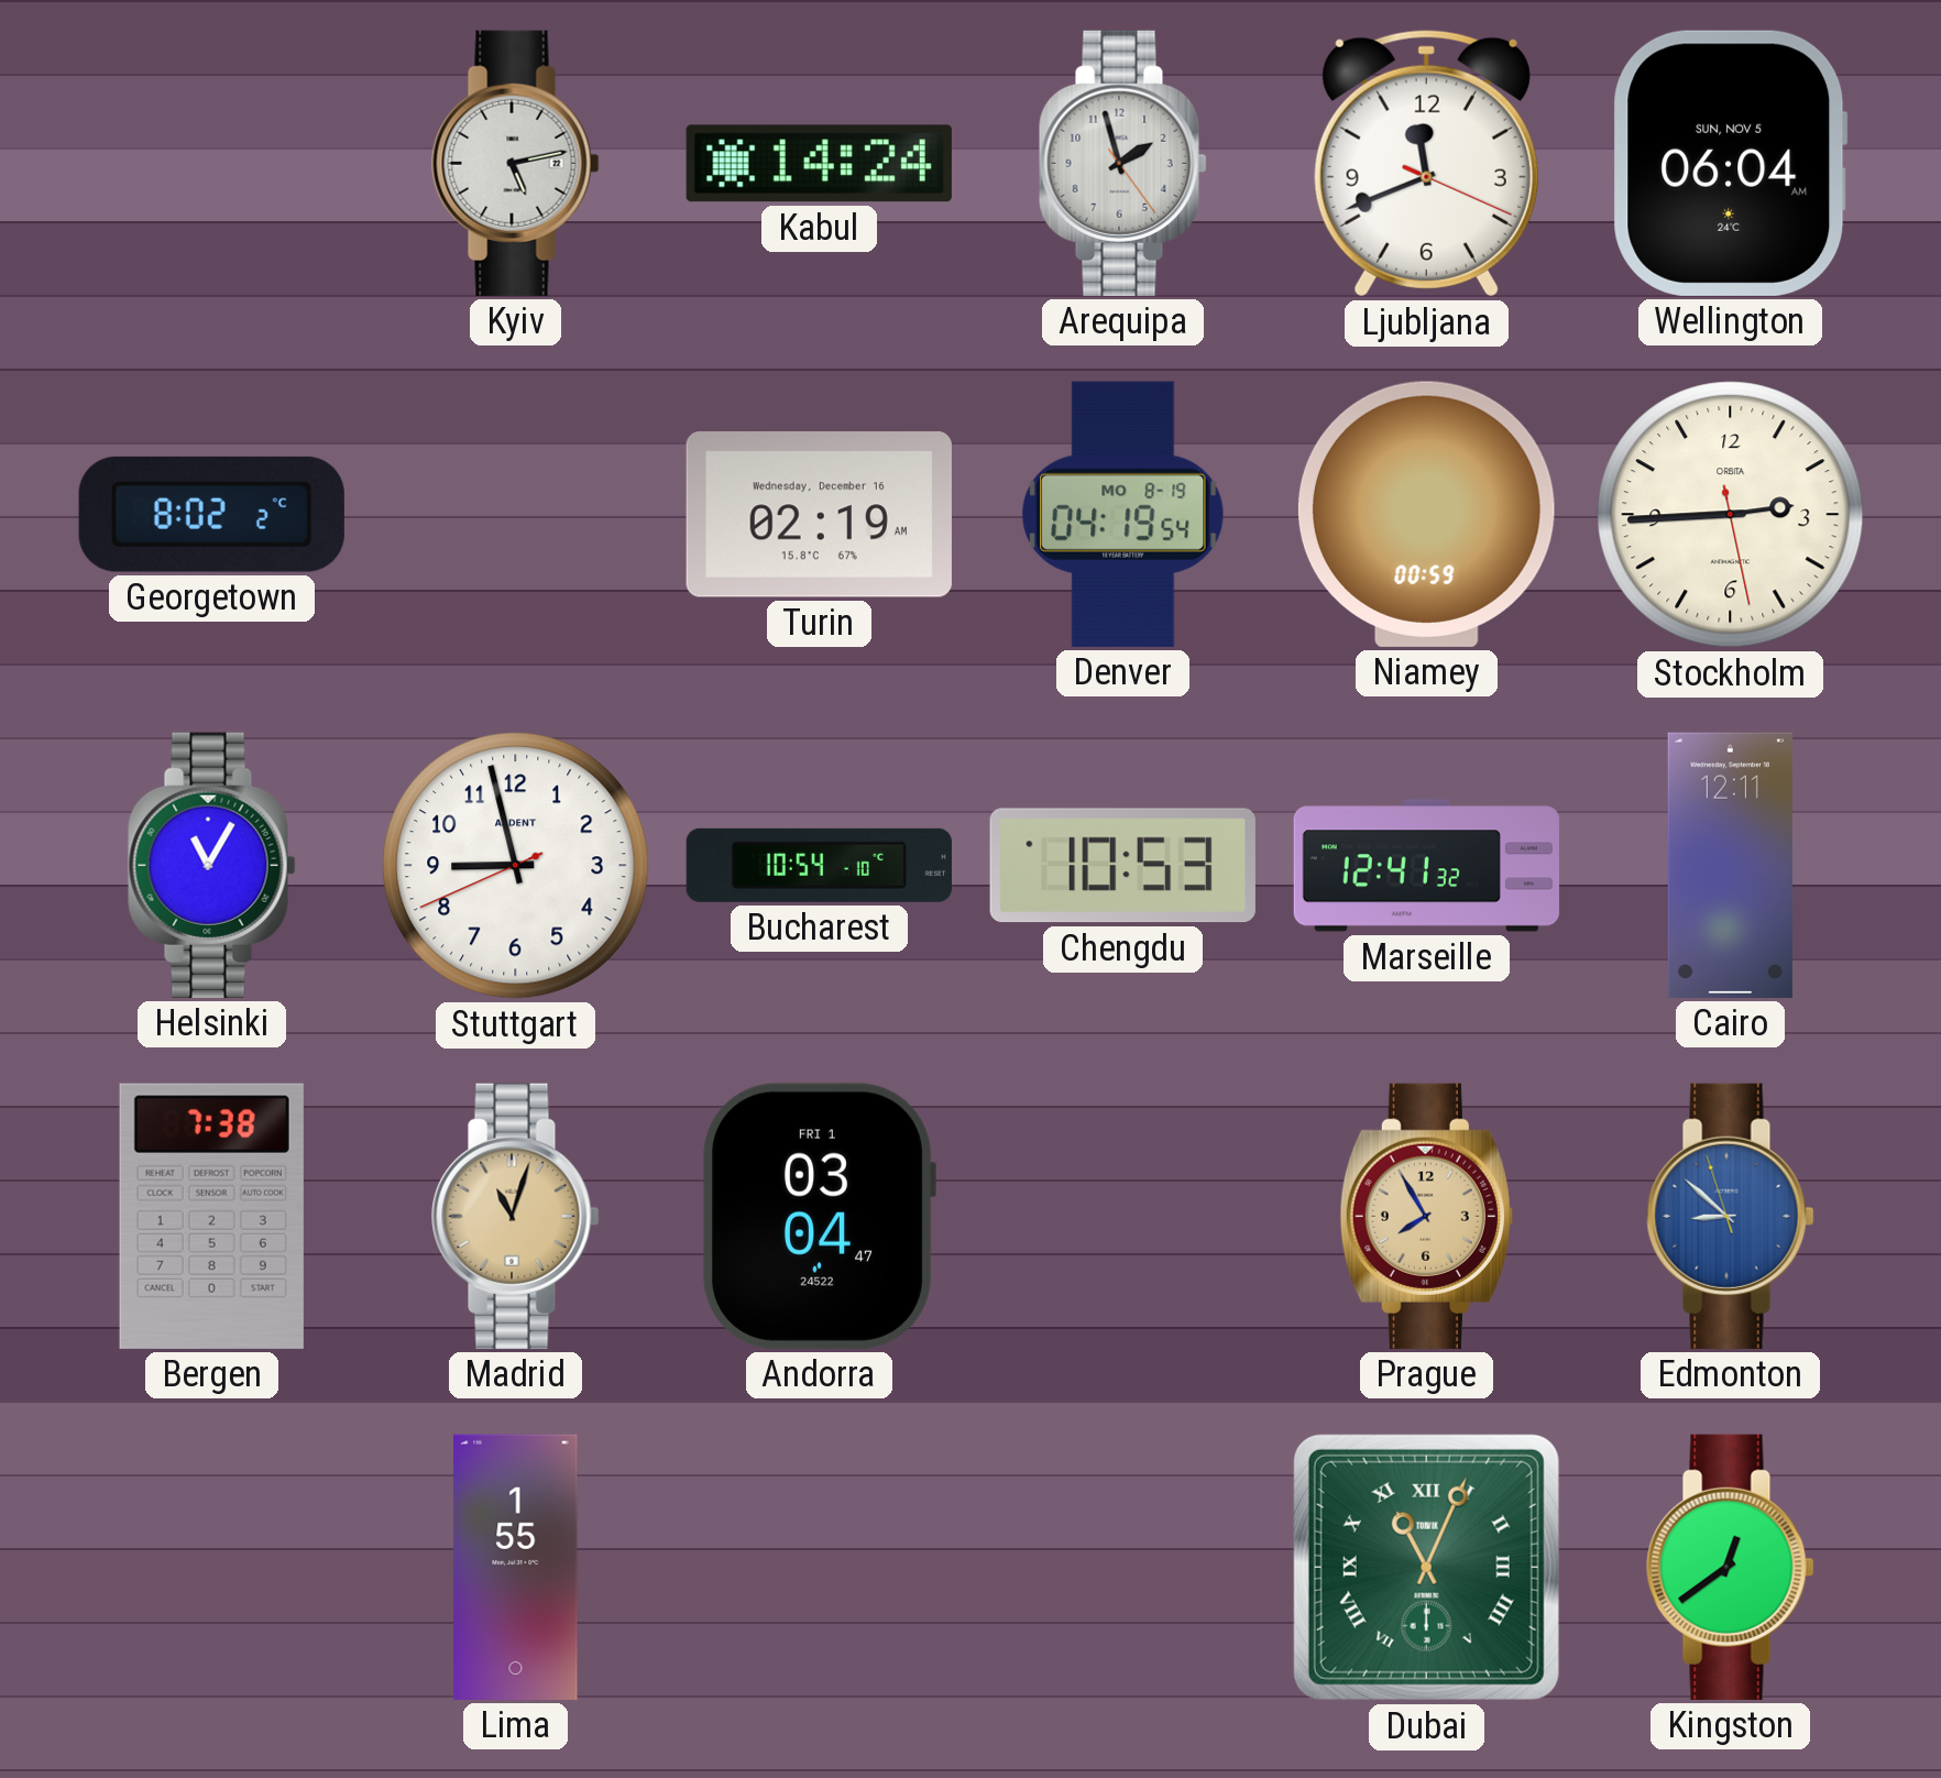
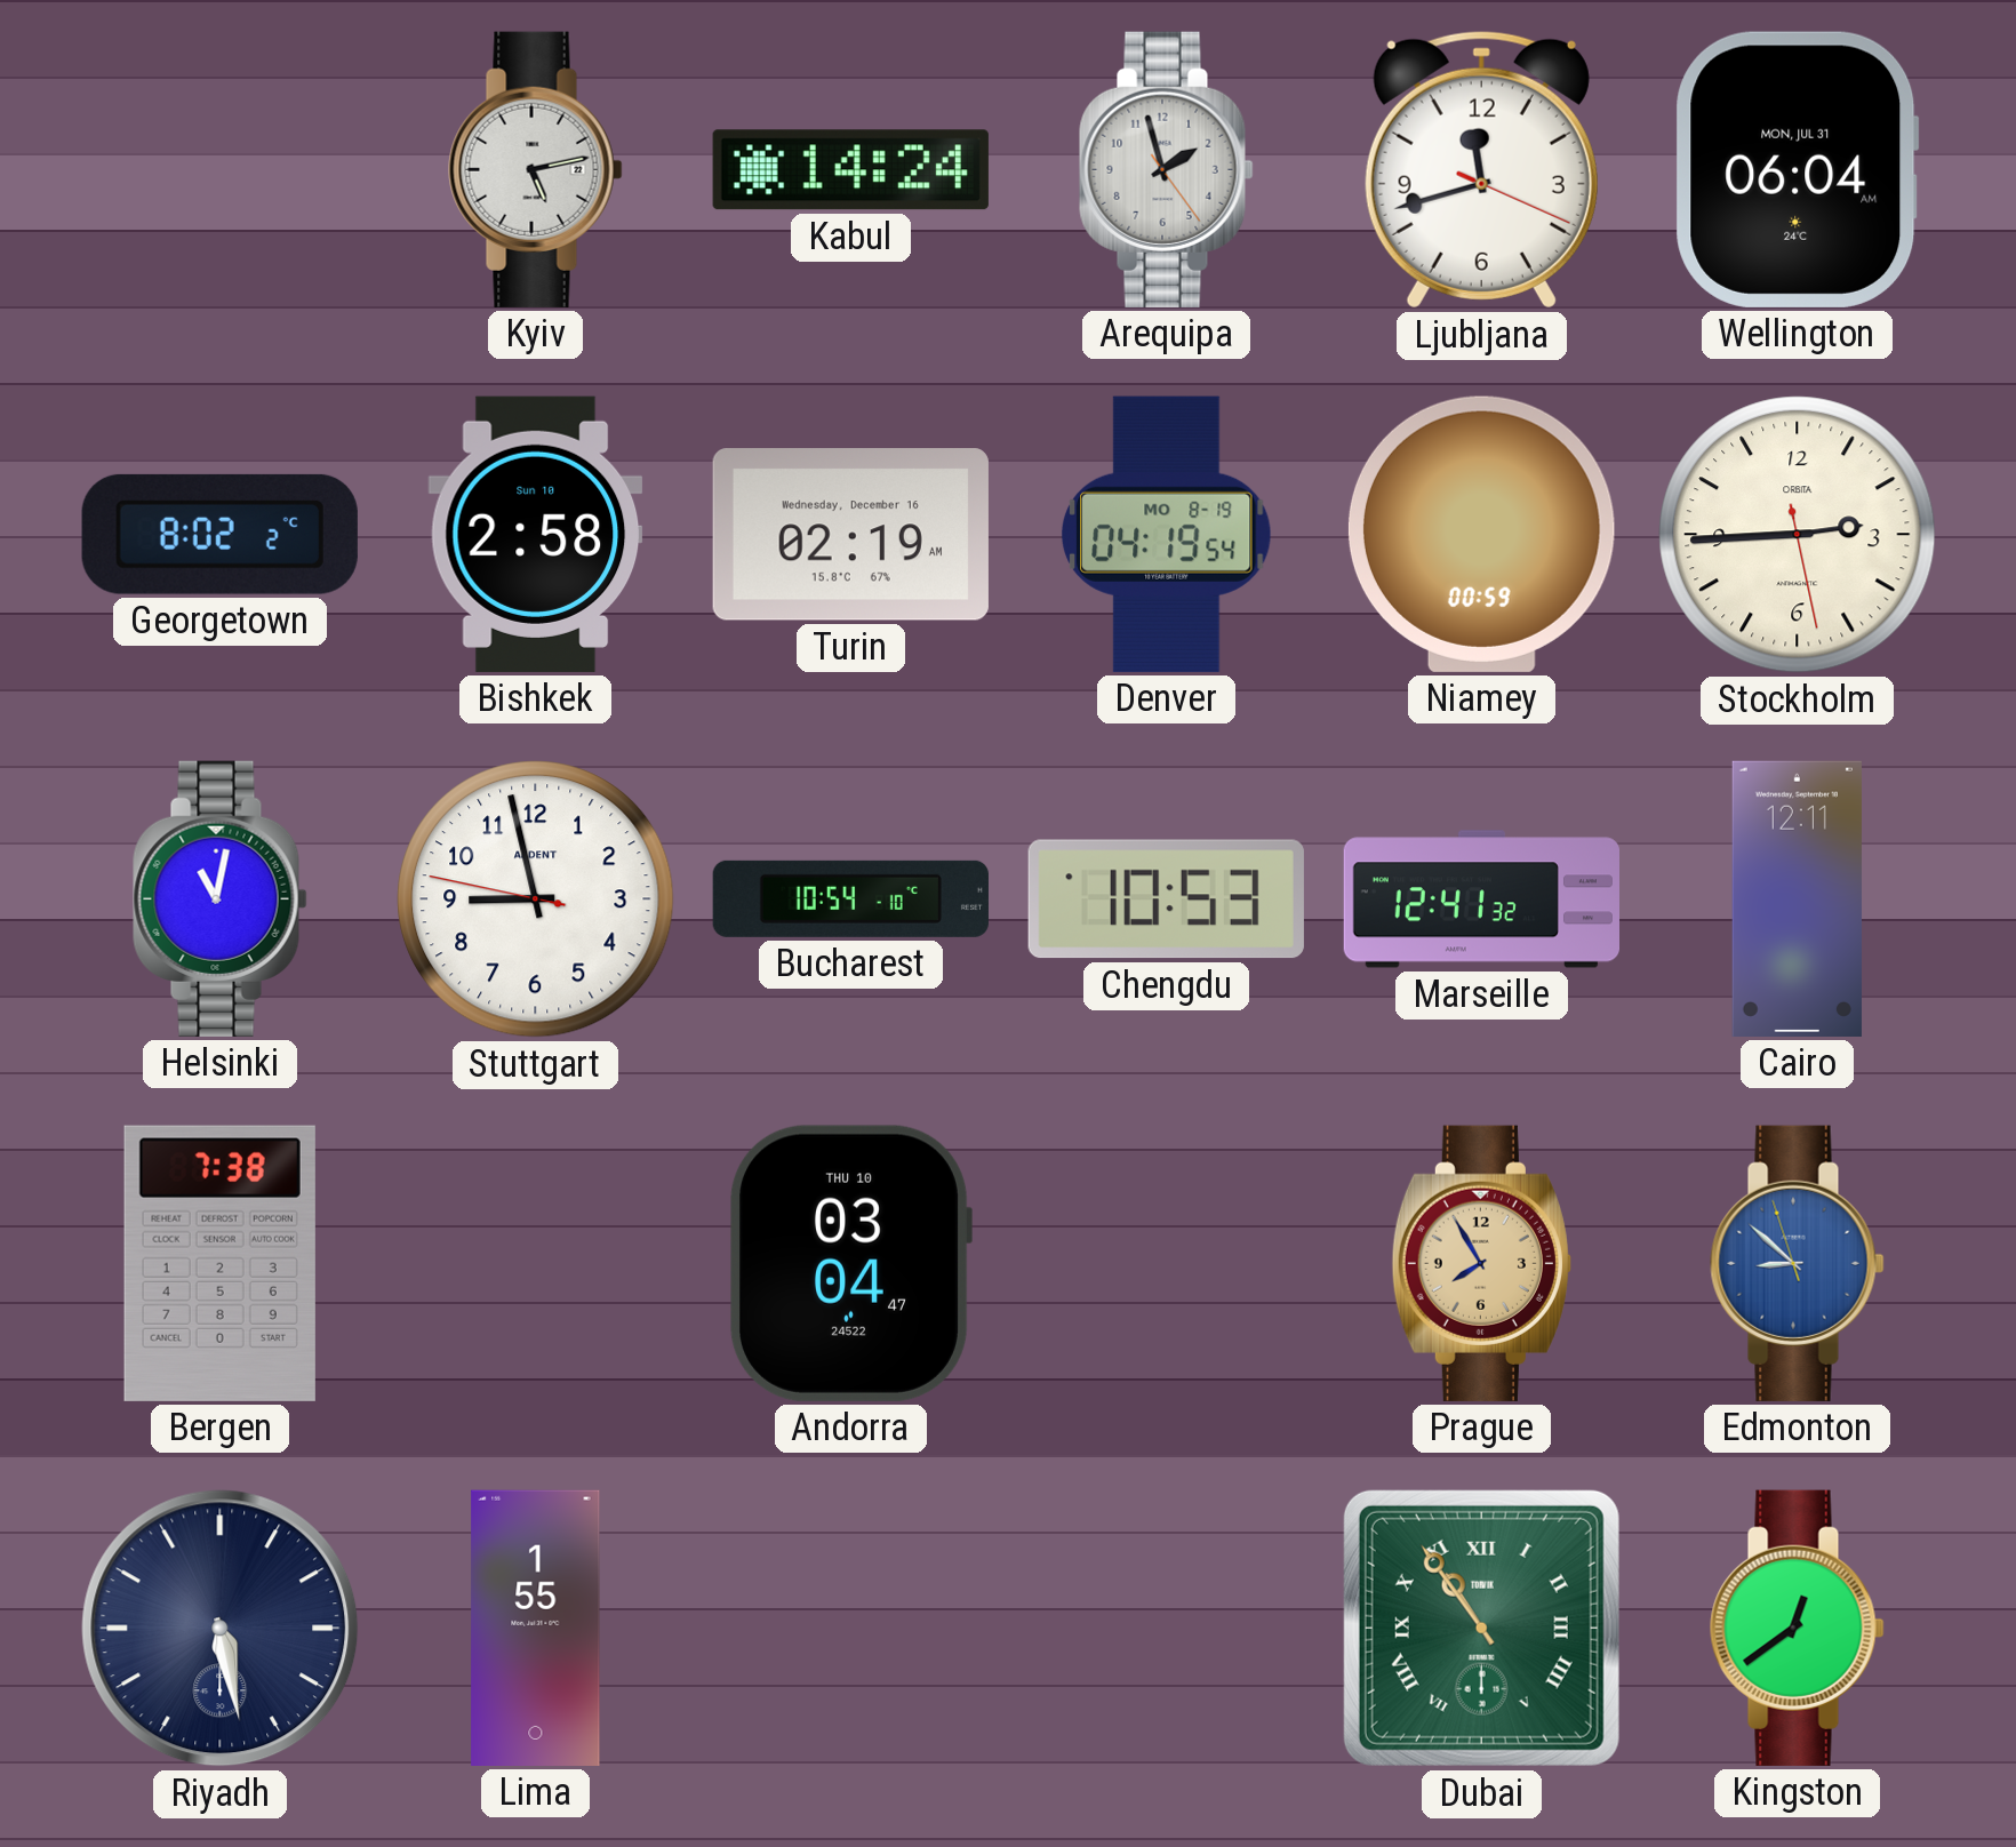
Ljubljana: 11:41 -> 11:42
Wellington date: SUN, NOV 5 -> MON, JUL 31
Bishkek: none -> 2:58
Helsinki: 11:05 -> 11:02
Stuttgart: 8:57:41 -> 8:57:47
Madrid: 11:03 -> none
Andorra date: FRI 1 -> THU 10
Riyadh: none -> 5:28
Dubai: 11:04 -> 10:54
